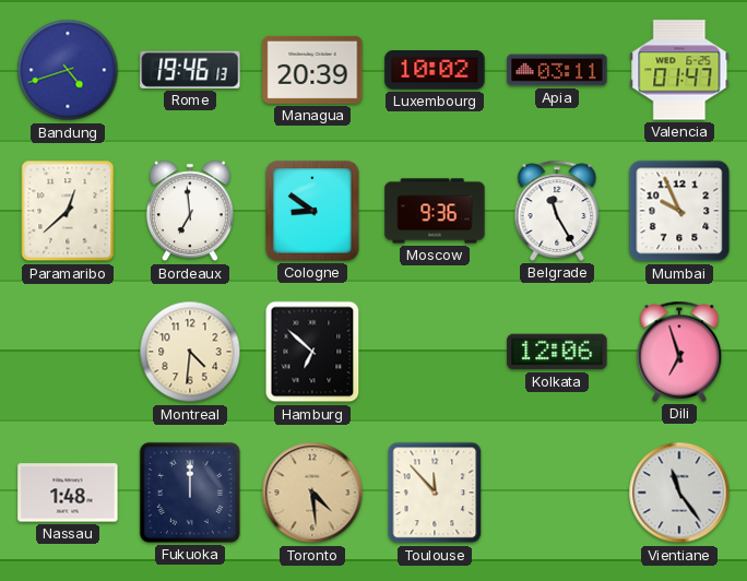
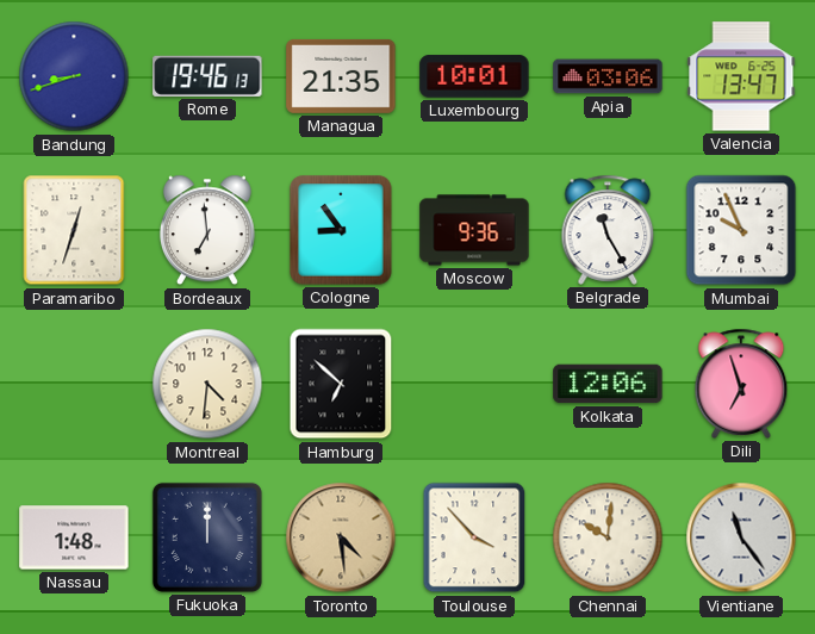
Bandung: 4:42 -> 8:42
Managua: 20:39 -> 21:35
Luxembourg: 10:02 -> 10:01
Apia: 03:11 -> 03:06
Valencia: 01:47 -> 13:47
Paramaribo: 12:38 -> 12:33
Cologne: 8:51 -> 8:54
Toulouse: 11:53 -> 3:53
Chennai: none -> 10:01
